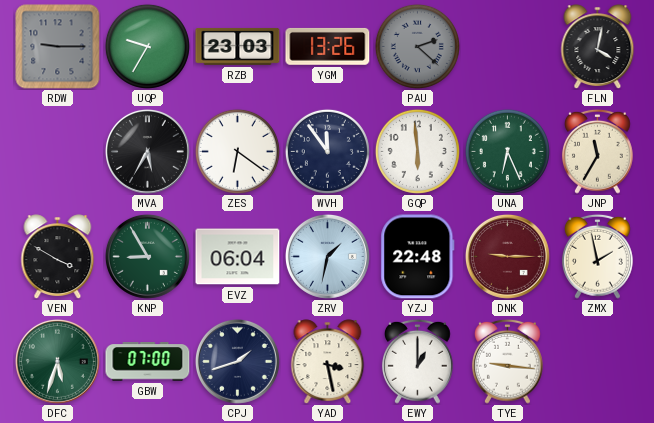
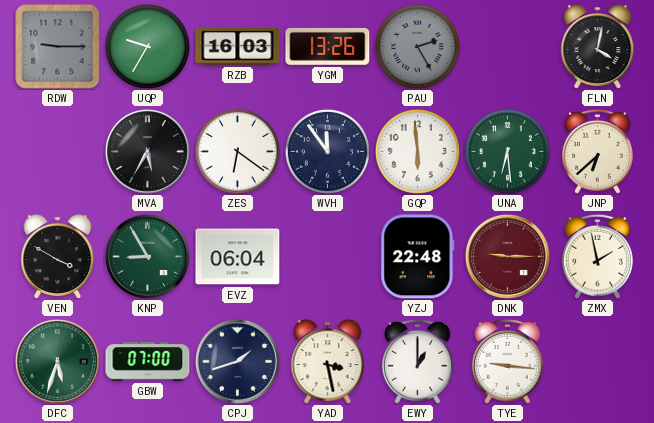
RZB: 23:03 -> 16:03
PAU: 2:22 -> 2:25
UNA: 6:26 -> 6:29
JNP: 11:35 -> 6:38
ZRV: 1:32 -> none
